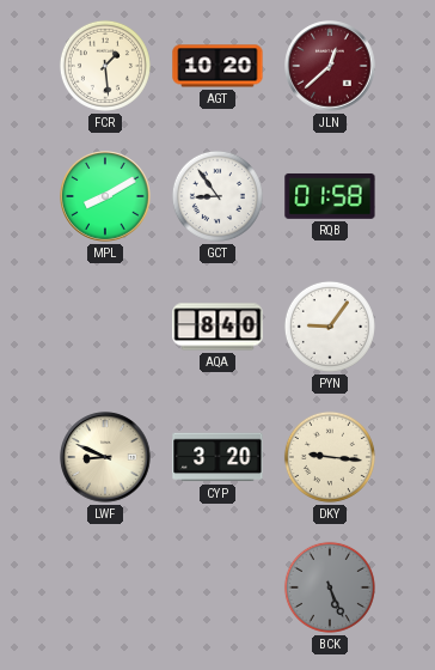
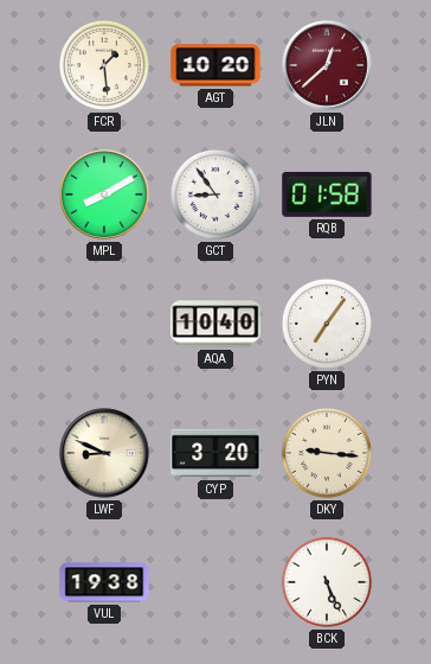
AQA: 8:40 -> 10:40
PYN: 9:06 -> 7:06
VUL: none -> 19:38
BCK dial: grey -> white
